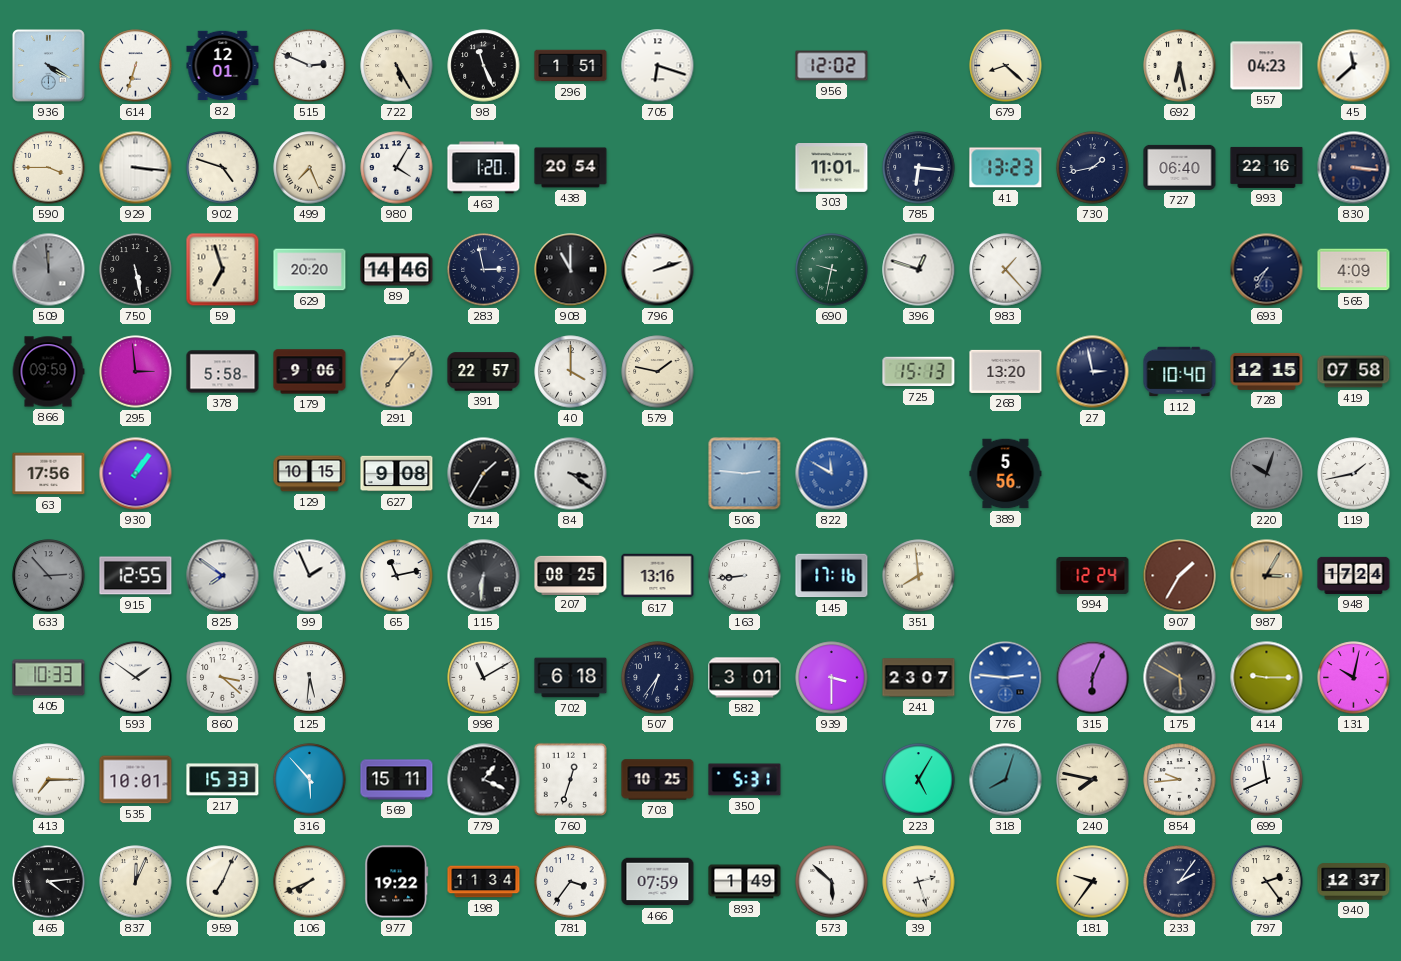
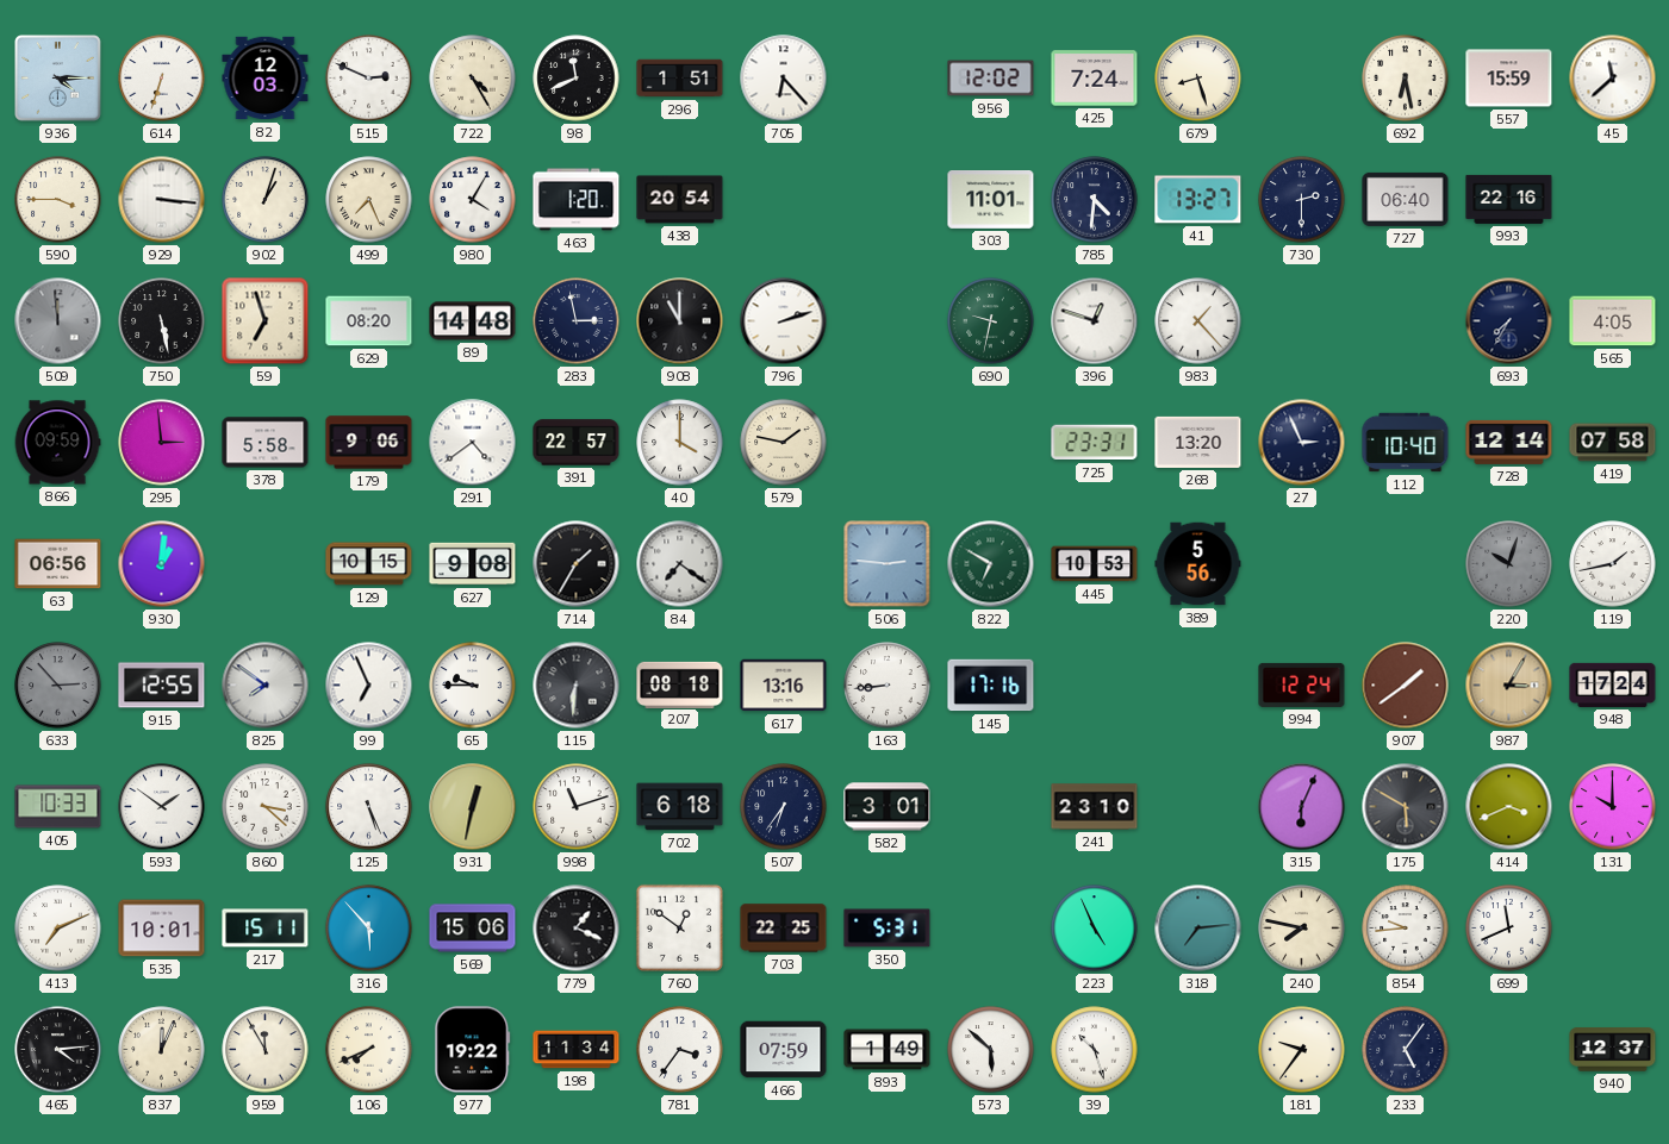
936: 4:20 -> 4:15
82: 12:01 -> 12:03
722: 5:25 -> 4:25
98: 11:26 -> 11:41
705: 6:18 -> 6:23
425: none -> 7:24
679: 8:22 -> 8:27
557: 04:23 -> 15:59
902: 4:48 -> 1:03
785: 6:16 -> 4:31
41: 13:23 -> 13:27
730: 1:43 -> 2:30
830: 3:16 -> none
629: 20:20 -> 08:20
89: 14:46 -> 14:48
565: 4:09 -> 4:05
291: 7:07 -> 4:39
291 dial: champagne -> white
725: 15:13 -> 23:31
27: 2:58 -> 2:56
728: 12:15 -> 12:14
63: 17:56 -> 06:56
930: 1:06 -> 1:01
84: 3:21 -> 7:21
822: 11:50 -> 6:50
822 dial: blue -> green
445: none -> 10:53
99: 1:56 -> 6:56
65: 11:13 -> 9:45
207: 08:25 -> 08:18
351: 7:59 -> none
907: 1:35 -> 1:39
125: 5:31 -> 5:26
931: none -> 12:32
998: 11:10 -> 11:12
939: 3:30 -> none
241: 23:07 -> 23:10
776: 2:46 -> none
414: 9:15 -> 3:41
131: 10:02 -> 10:00
413: 7:15 -> 7:11
217: 15:33 -> 15:11
569: 15:11 -> 15:06
760: 12:33 -> 12:51
703: 10:25 -> 22:25
223: 5:05 -> 4:56
318: 8:03 -> 7:14
959: 7:04 -> 11:55
39: 2:27 -> 10:27
233: 2:06 -> 5:06
797: 2:24 -> none
